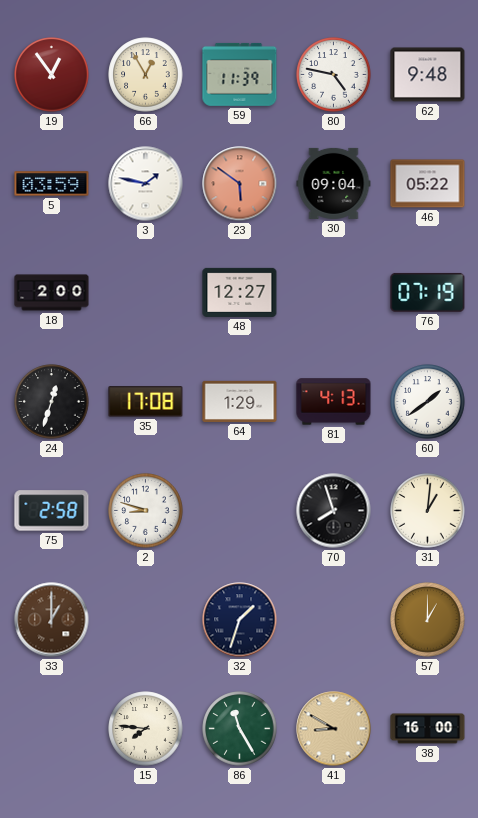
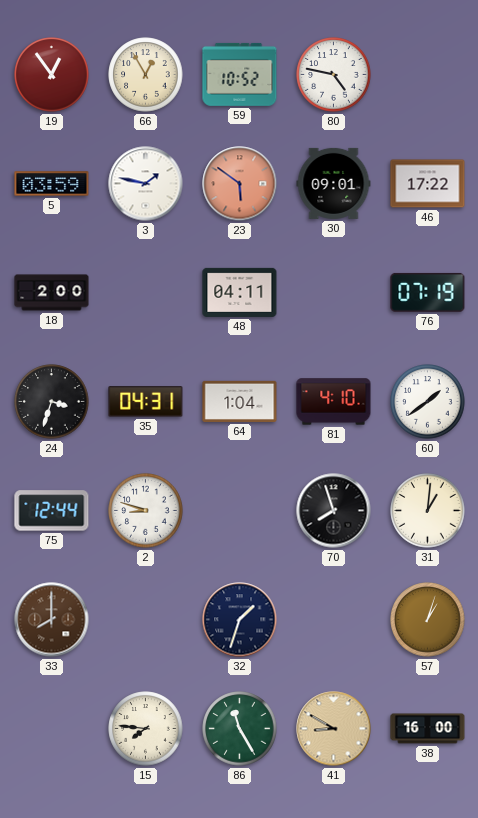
59: 11:39 -> 10:52
62: 9:48 -> none
30: 09:04 -> 09:01
46: 05:22 -> 17:22
48: 12:27 -> 04:11
24: 12:33 -> 3:33
35: 17:08 -> 04:31
64: 1:29 -> 1:04
81: 4:13 -> 4:10
75: 2:58 -> 12:44
33: 1:00 -> 8:00
57: 1:00 -> 1:03
